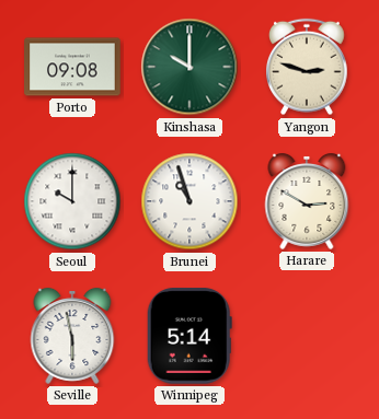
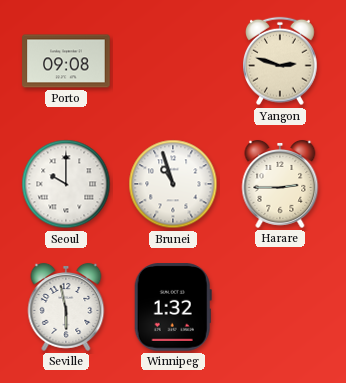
Kinshasa: 10:00 -> none
Harare: 2:50 -> 2:45
Winnipeg: 5:14 -> 1:32
